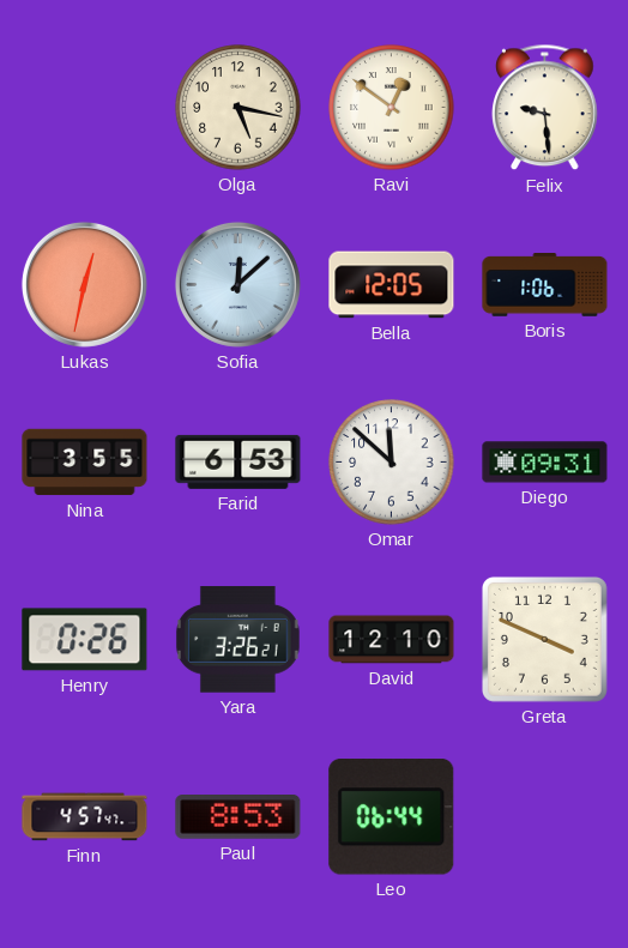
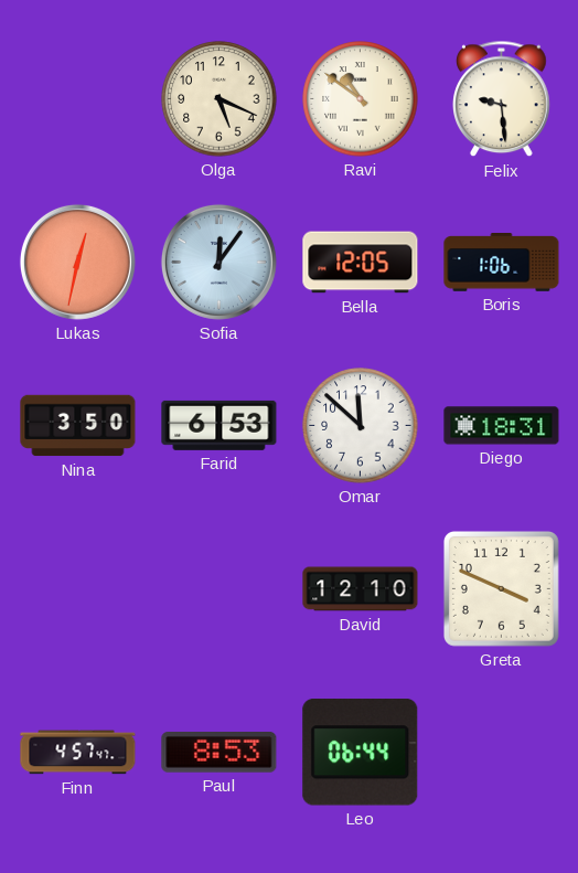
Olga: 5:17 -> 5:19
Ravi: 12:51 -> 10:51
Sofia: 12:08 -> 12:06
Nina: 3:55 -> 3:50
Diego: 09:31 -> 18:31
Henry: 0:26 -> none
Yara: 3:26 -> none
